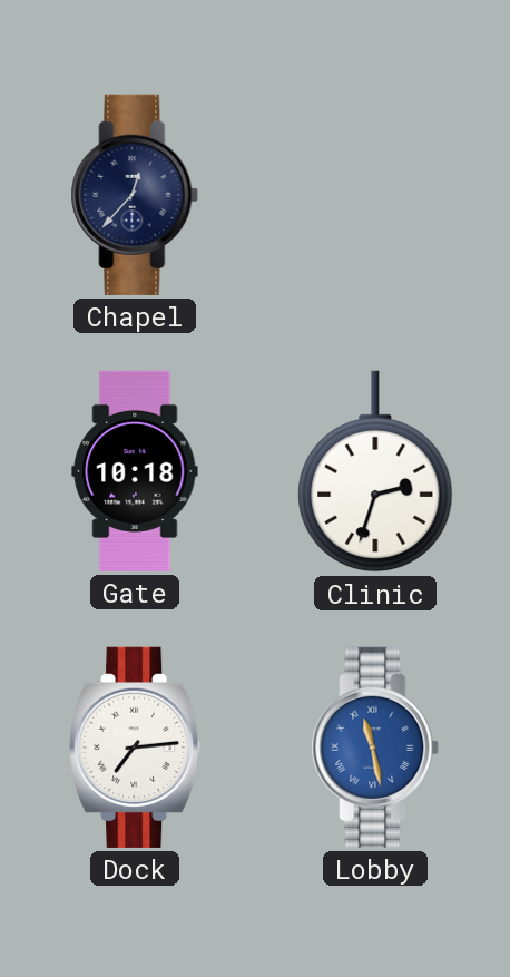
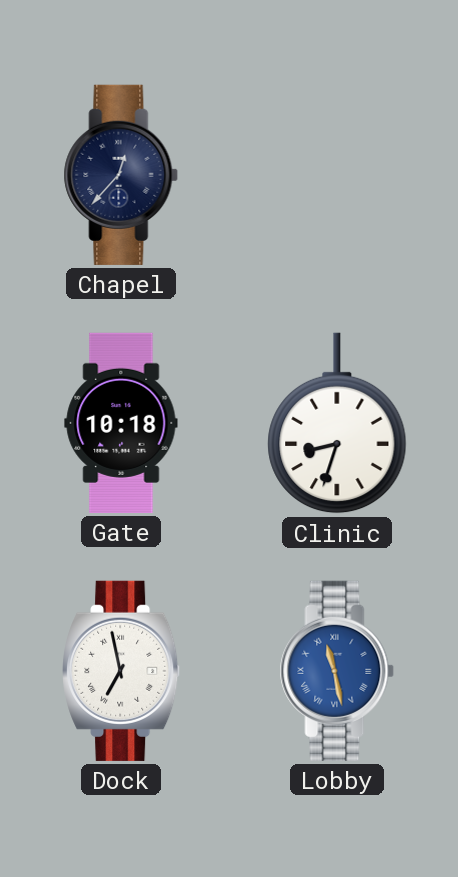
Clinic: 2:33 -> 8:33
Dock: 7:14 -> 6:58
